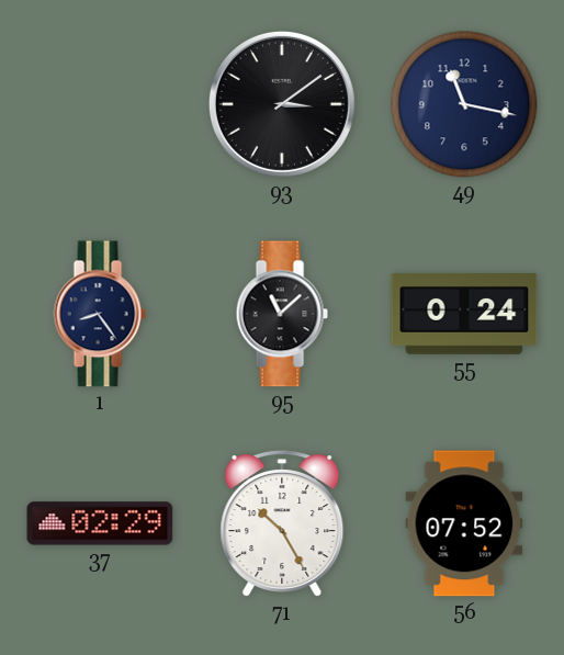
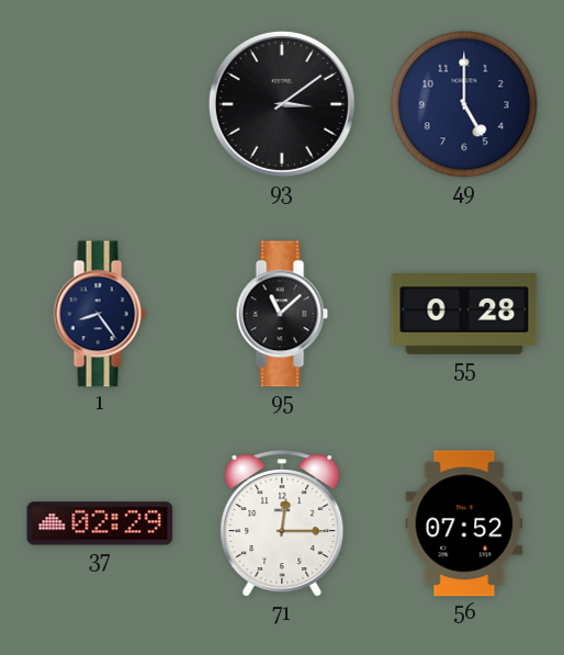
49: 11:17 -> 5:00
55: 0:24 -> 0:28
71: 10:25 -> 12:15
